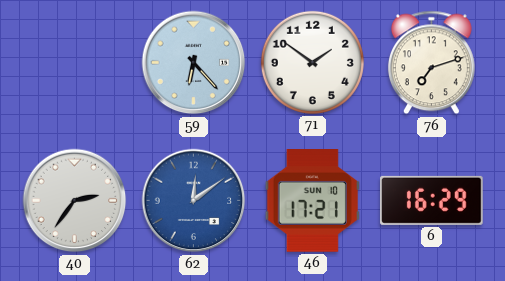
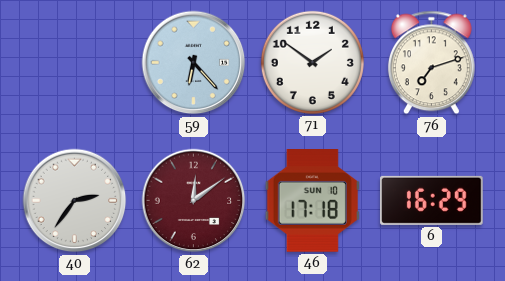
62 dial: blue -> burgundy
46: 17:21 -> 17:18
